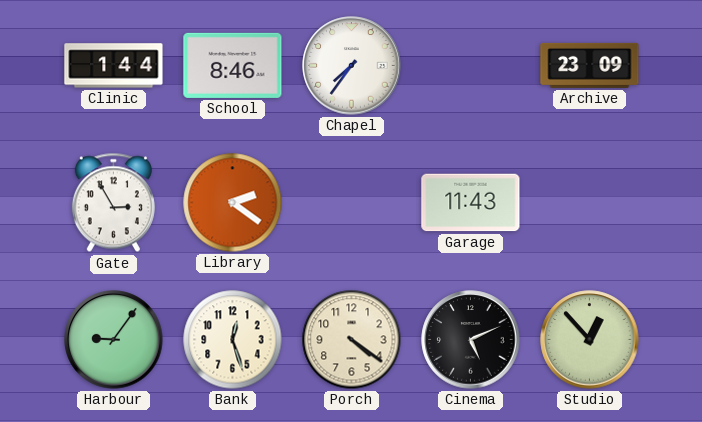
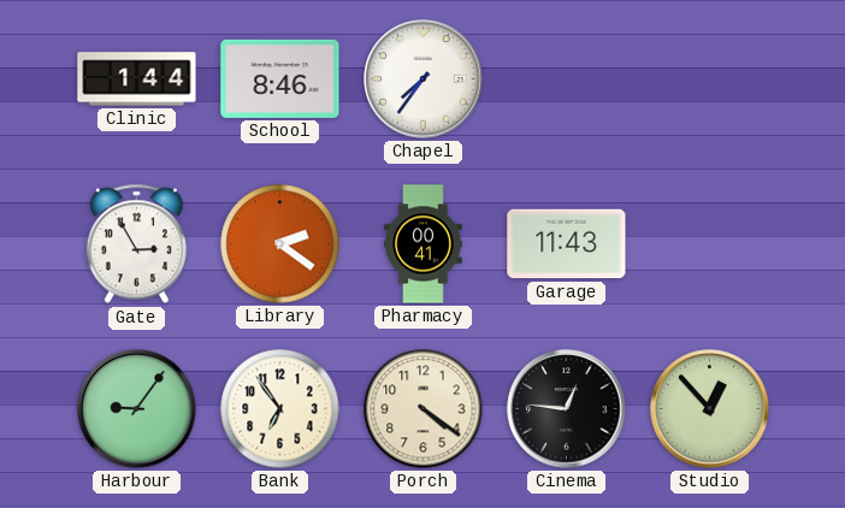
Archive: 23:09 -> none
Pharmacy: none -> 00:41
Bank: 12:27 -> 6:54
Cinema: 5:11 -> 12:46
